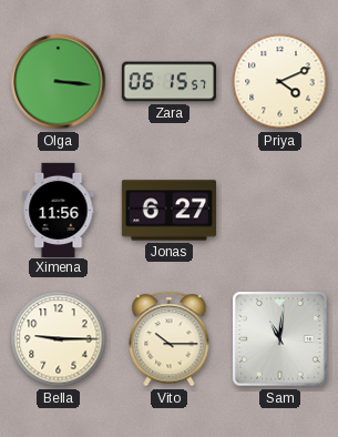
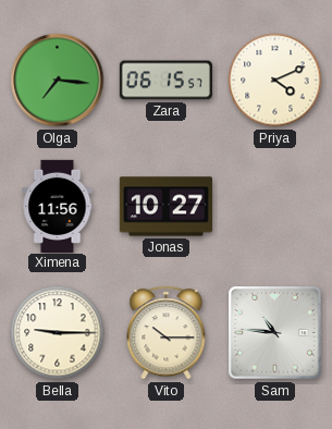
Olga: 3:16 -> 7:16
Jonas: 6:27 -> 10:27
Sam: 11:01 -> 10:46
